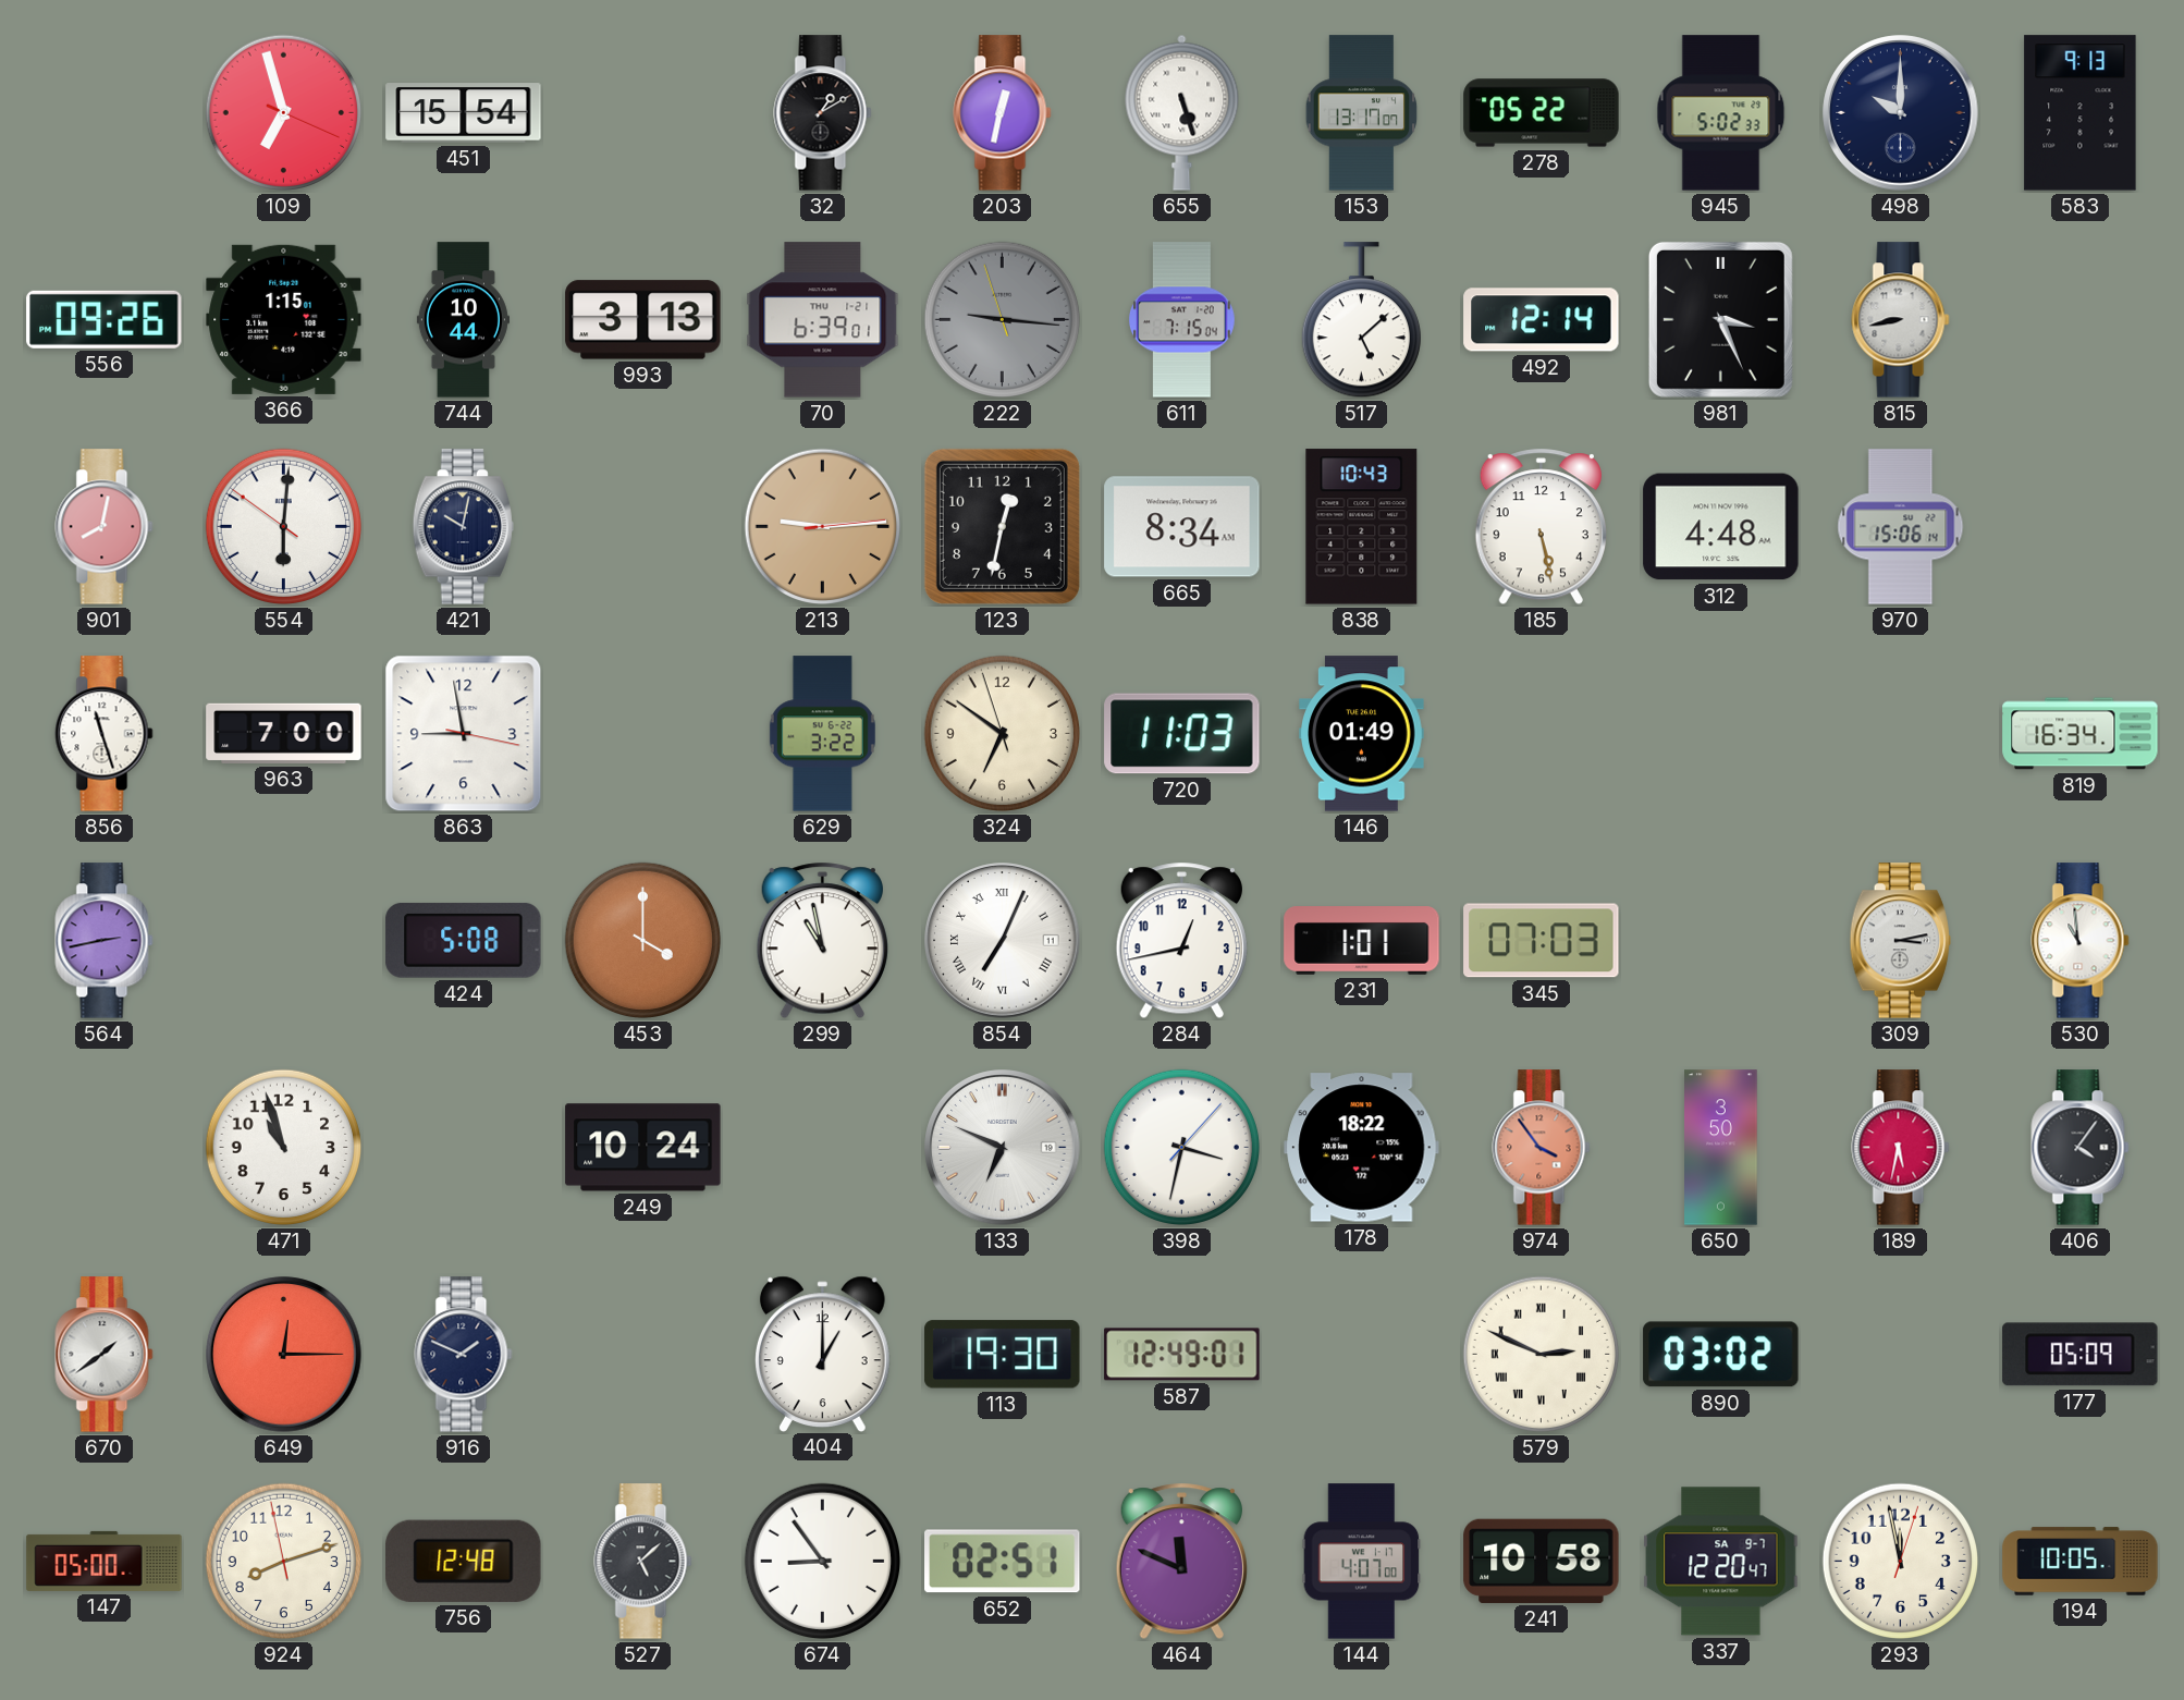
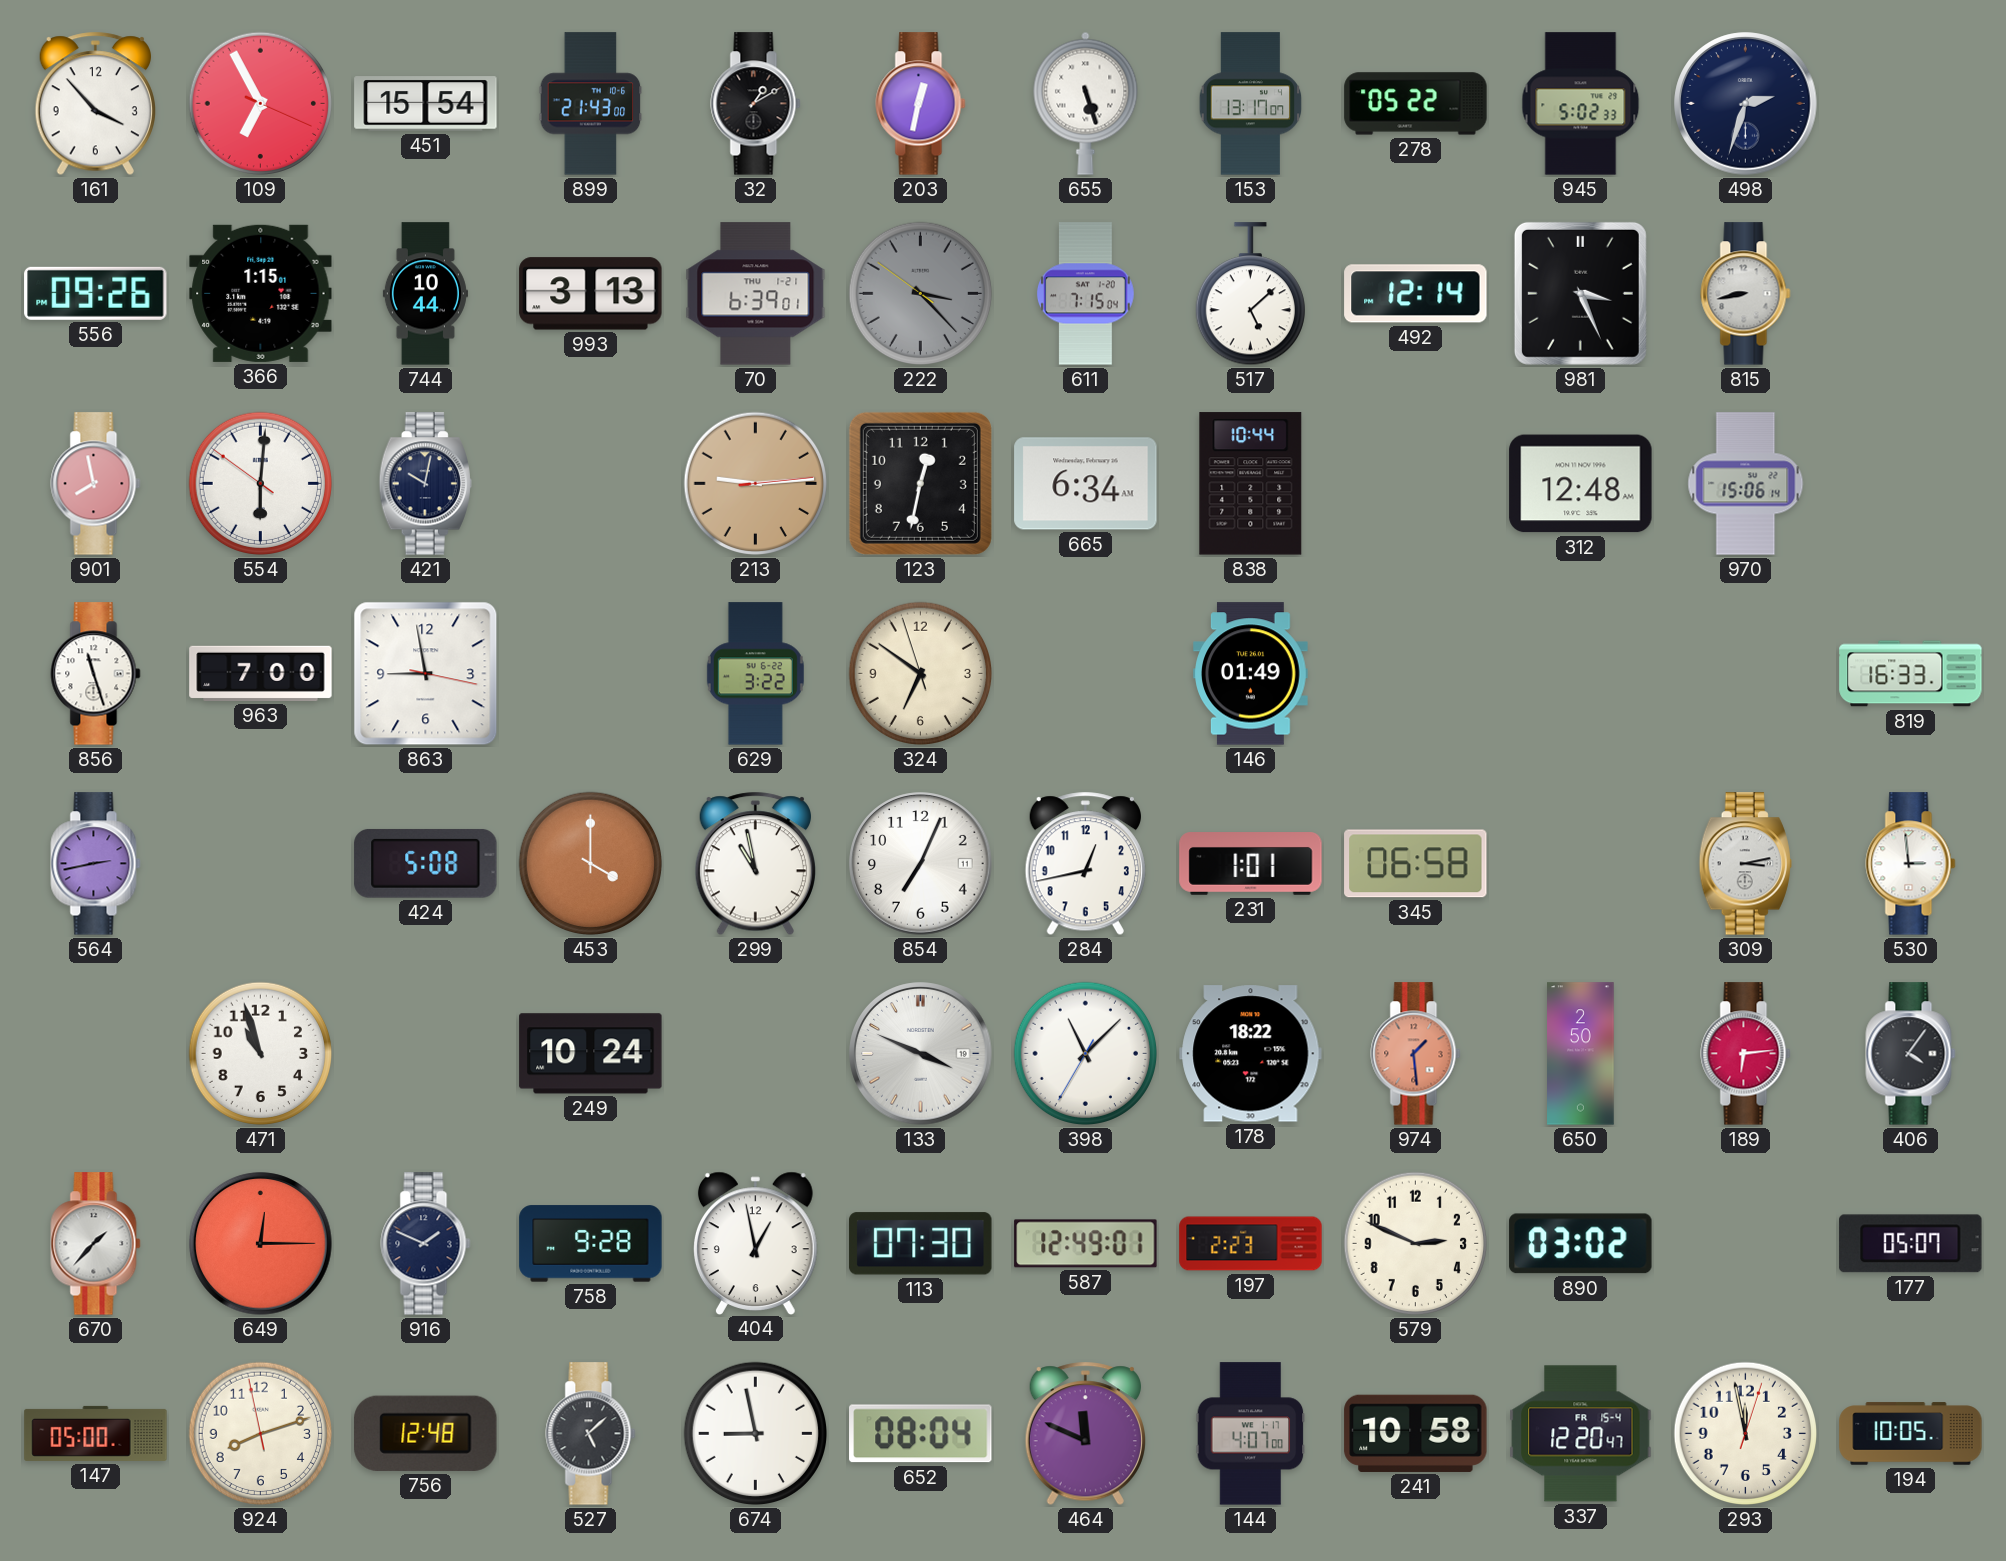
161: none -> 3:53
109: 6:57 -> 6:55
899: none -> 21:43
498: 10:00 -> 2:33
583: 9:13 -> none
222: 9:15 -> 3:22
901: 8:02 -> 7:58
665: 8:34 -> 6:34
838: 10:43 -> 10:44
185: 5:28 -> none
312: 4:48 -> 12:48
720: 11:03 -> none
819: 16:34 -> 16:33
854 numerals: Roman -> Arabic
345: 07:03 -> 06:58
530: 10:59 -> 2:59
133: 6:49 -> 3:49
398: 3:32 -> 11:07
974: 3:54 -> 1:29
650: 3:50 -> 2:50
189: 5:32 -> 6:14
670: 1:39 -> 1:37
758: none -> 9:28
404: 1:00 -> 12:58
113: 19:30 -> 07:30
197: none -> 2:23
579 numerals: Roman -> Arabic
177: 05:09 -> 05:07
674: 8:54 -> 8:58
652: 02:51 -> 08:04
337 date: SA 9-7 -> FR 15-4
